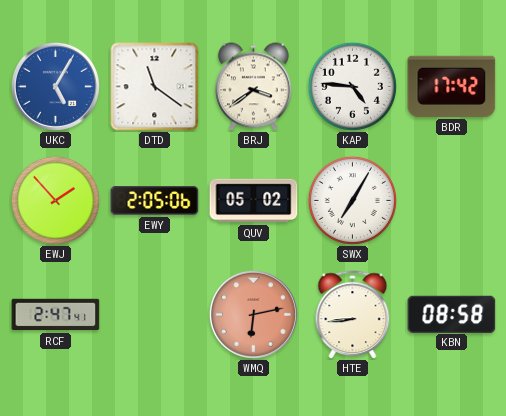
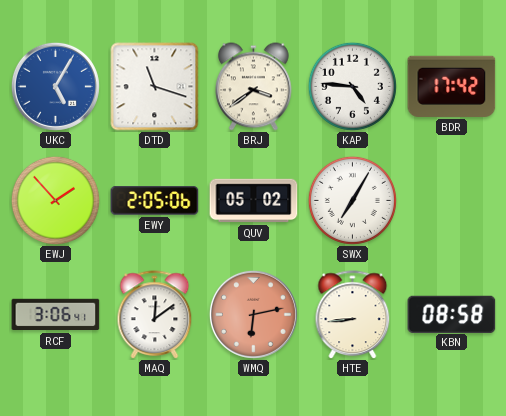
DTD: 11:21 -> 11:18
RCF: 2:47 -> 3:06
MAQ: none -> 12:09
